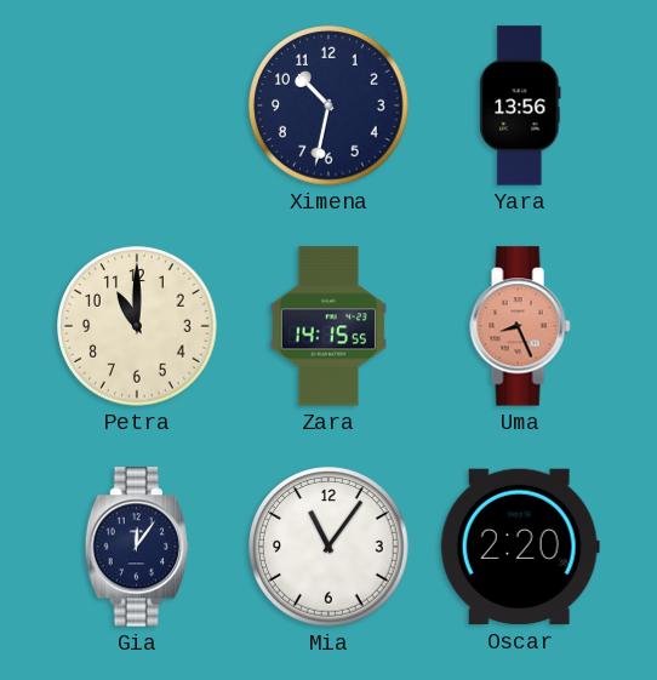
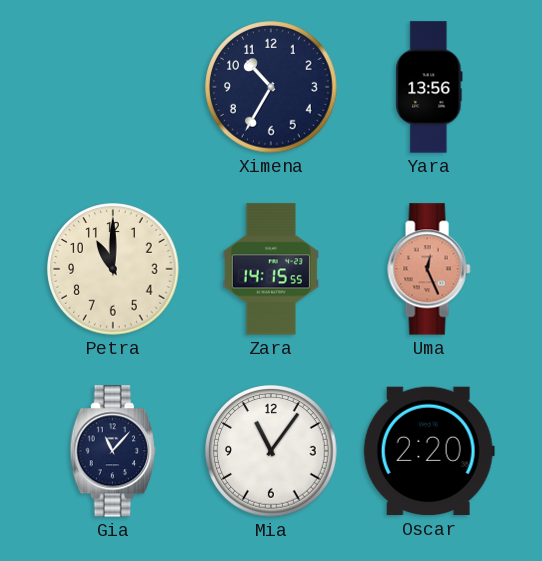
Ximena: 10:32 -> 10:35
Uma: 8:26 -> 12:26
Gia: 12:06 -> 11:07
